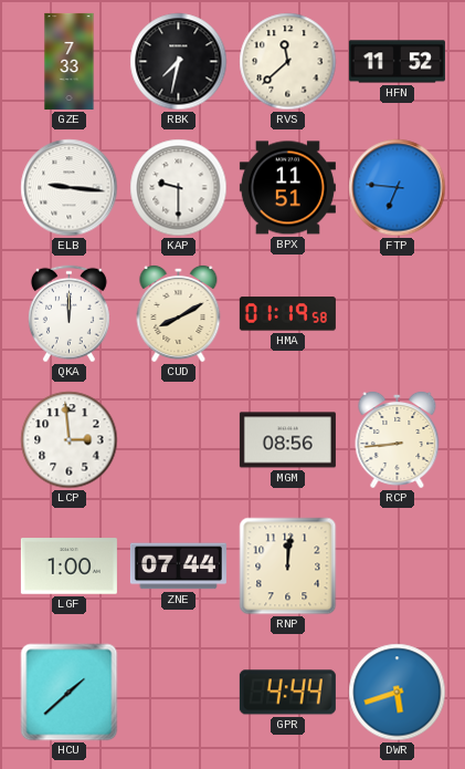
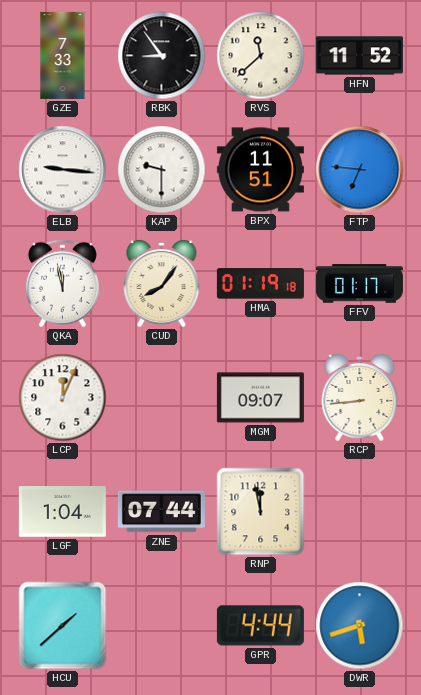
RBK: 7:32 -> 8:54
QKA: 12:00 -> 11:58
CUD: 8:10 -> 8:06
HMA: 01:19:58 -> 01:19:18
FFV: none -> 01:17
LCP: 2:59 -> 12:04
MGM: 08:56 -> 09:07
LGF: 1:00 -> 1:04
RNP: 12:01 -> 11:58
